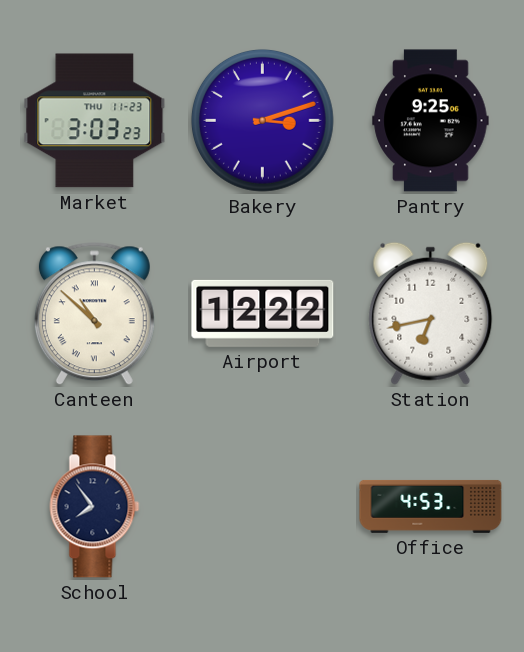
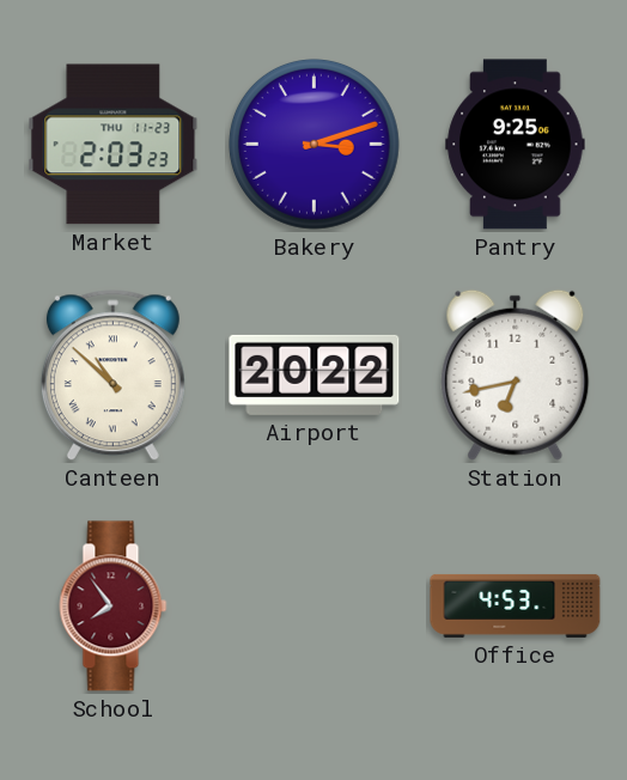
Market: 3:03 -> 2:03
Airport: 12:22 -> 20:22
School dial: navy -> burgundy
